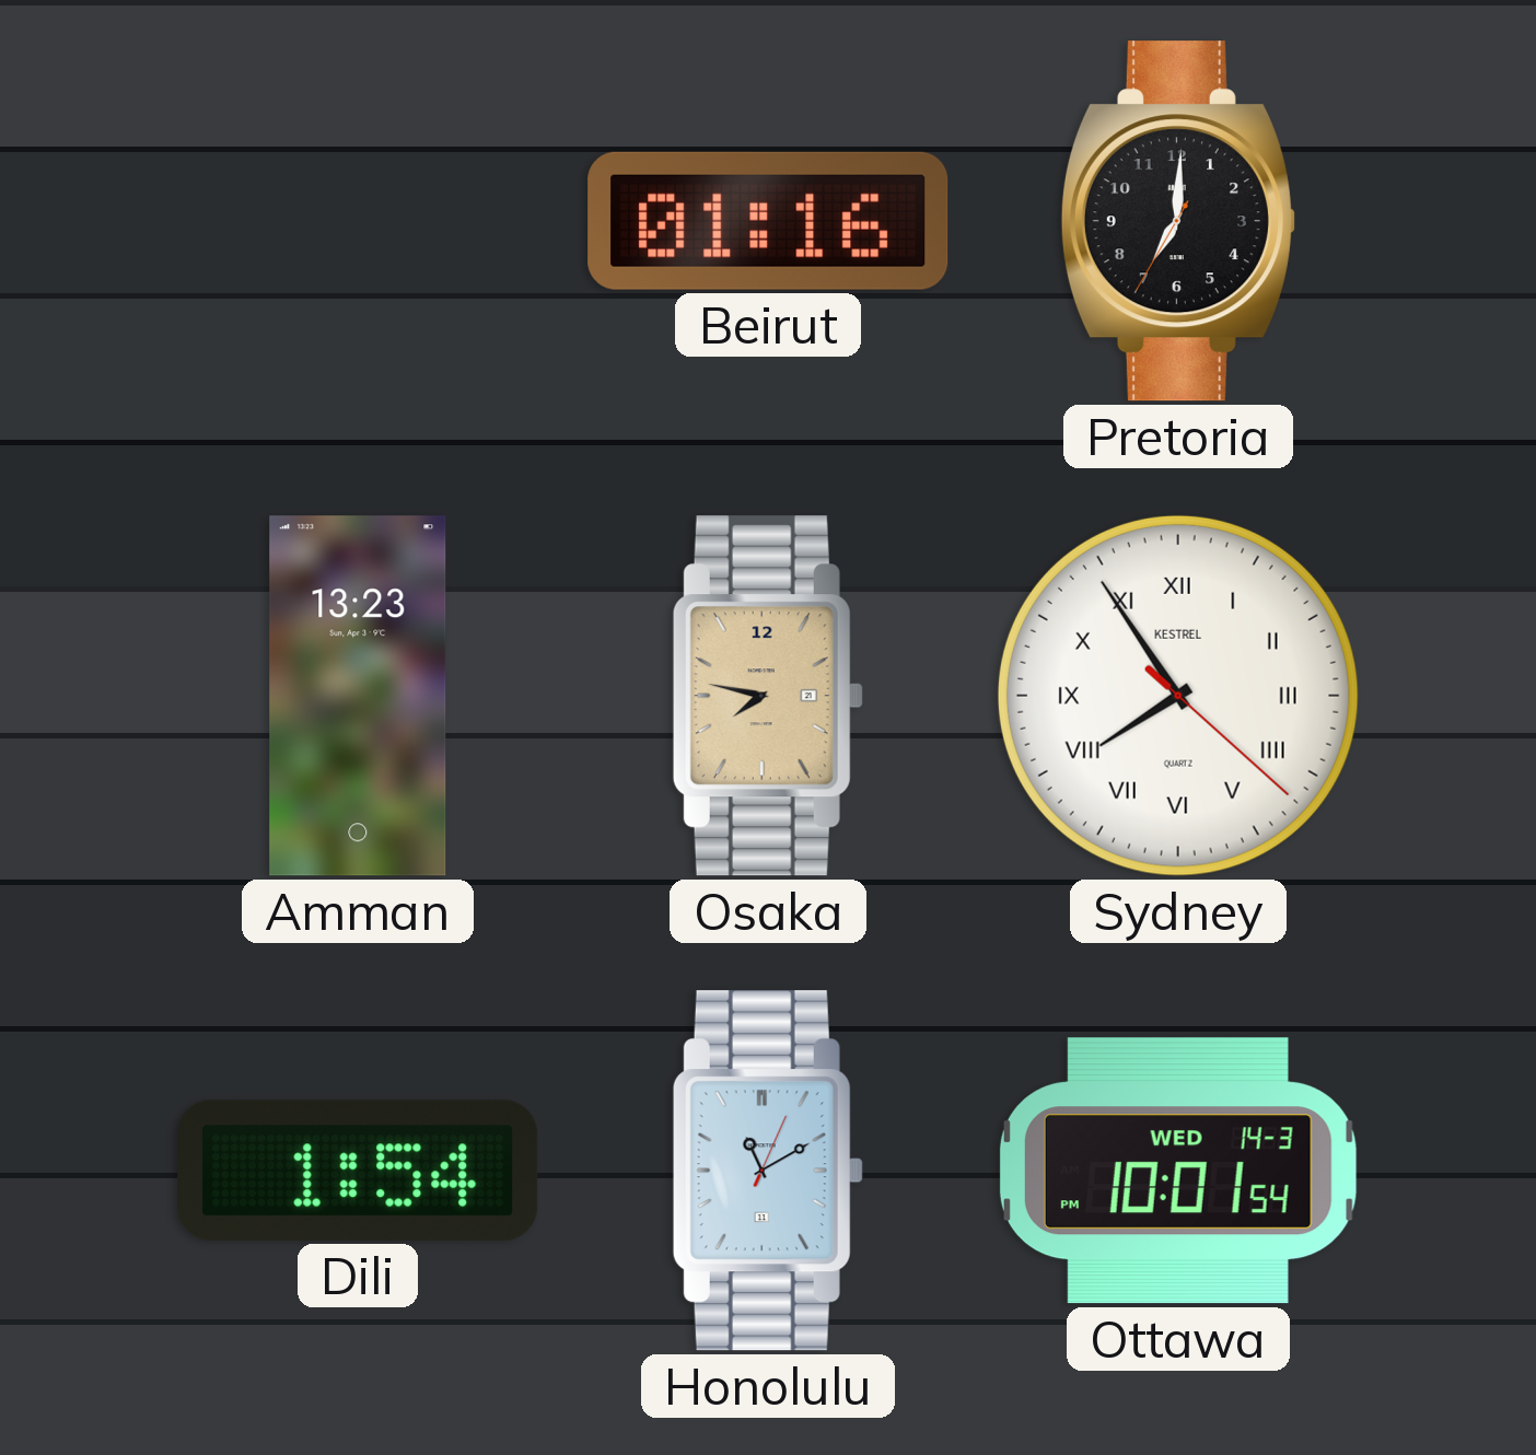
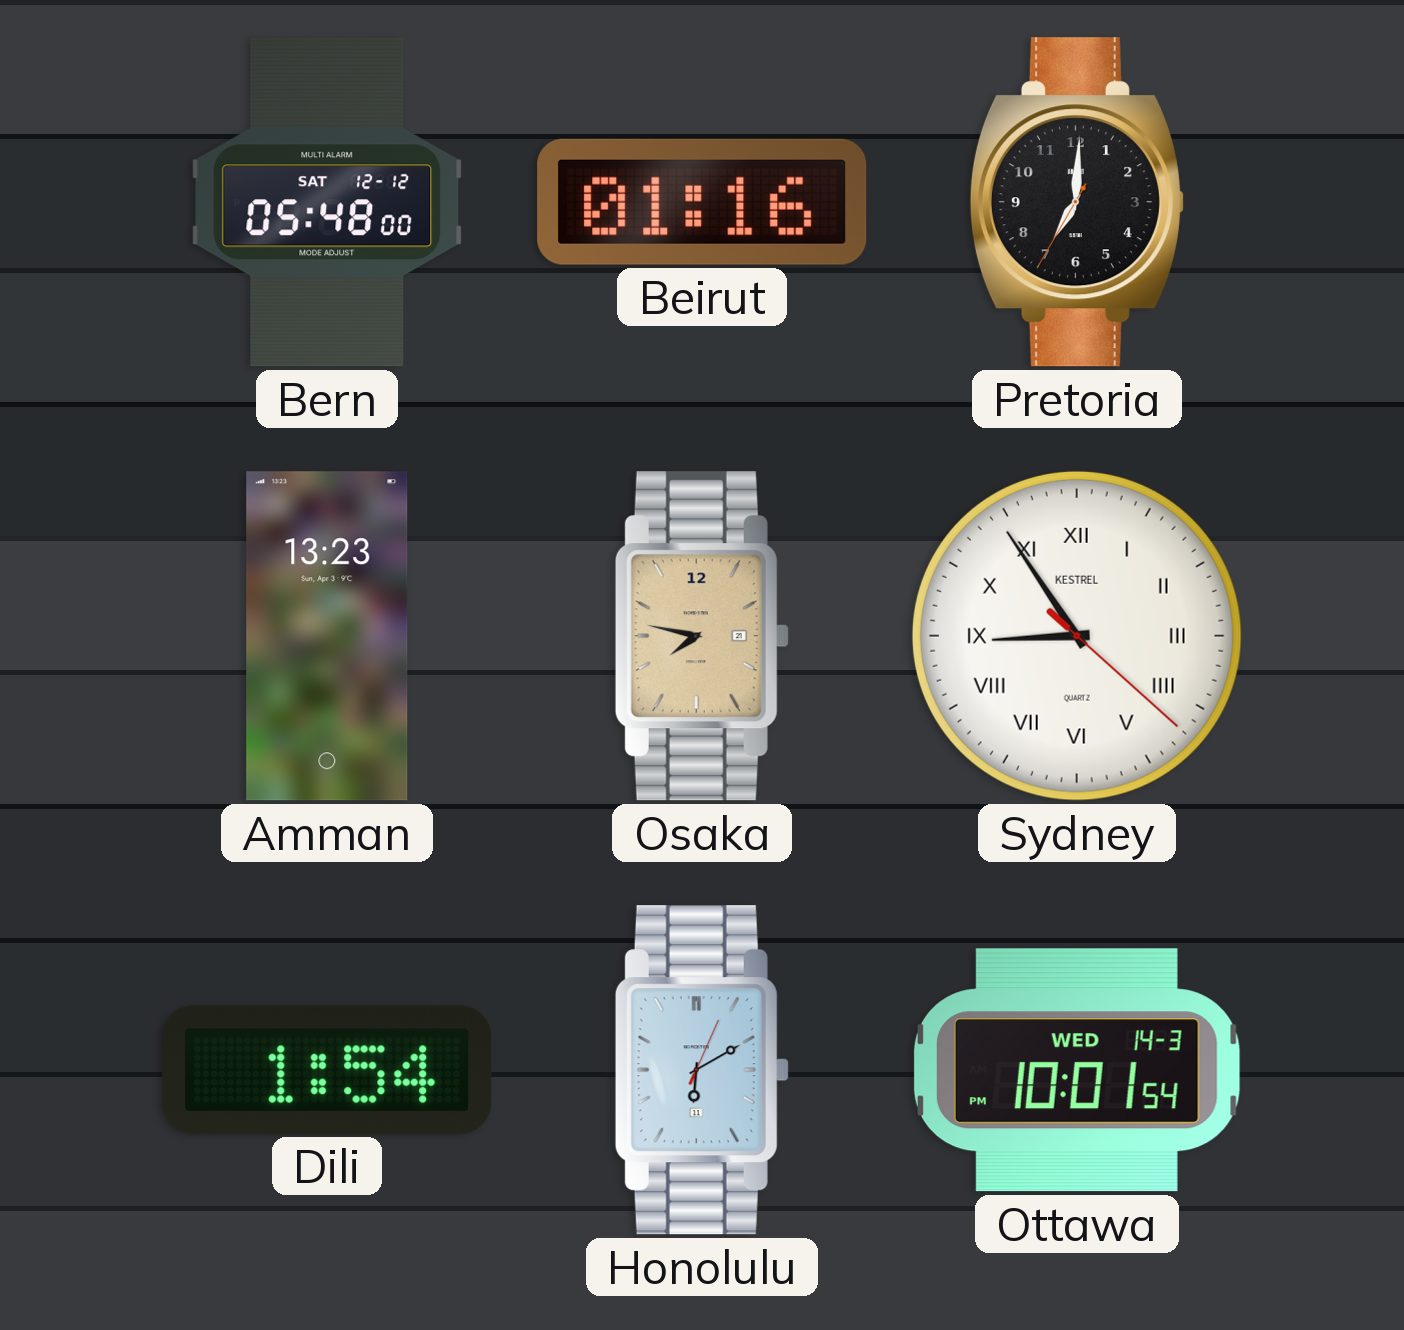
Bern: none -> 05:48
Sydney: 7:54 -> 8:54
Honolulu: 11:10 -> 6:10
